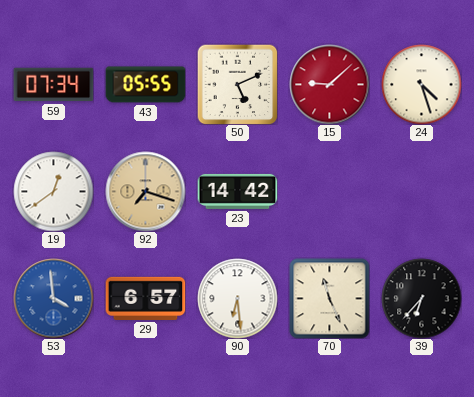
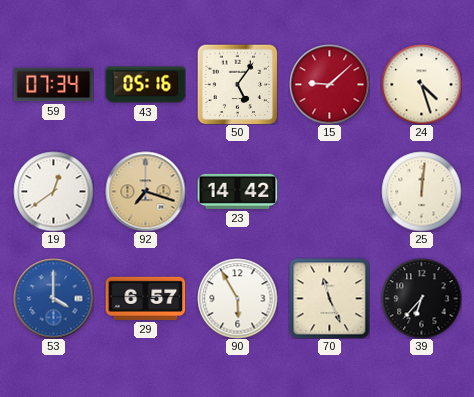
43: 05:55 -> 05:16
50: 5:11 -> 5:06
25: none -> 12:01
53: 3:59 -> 4:00
90: 6:29 -> 5:55
